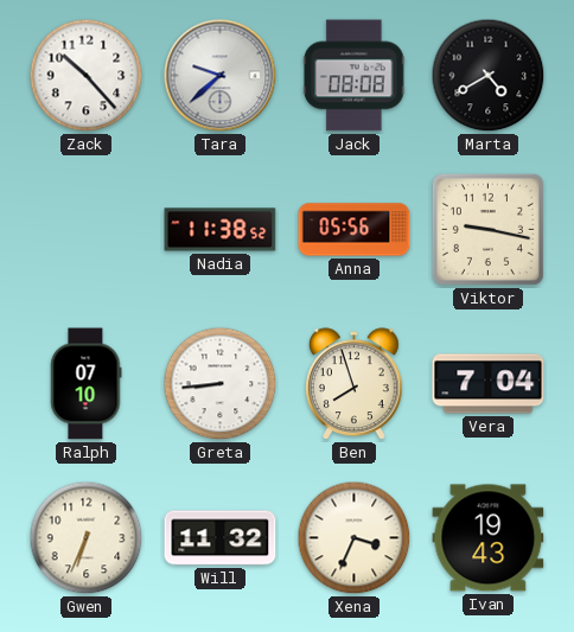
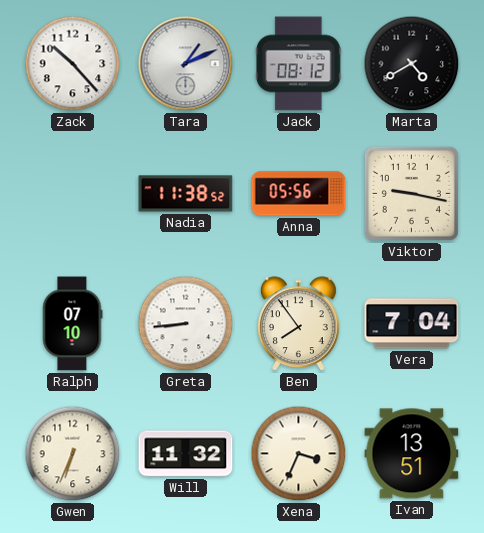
Tara: 9:38 -> 1:11
Jack: 08:08 -> 08:12
Ben: 7:57 -> 7:54
Ivan: 19:43 -> 13:51
